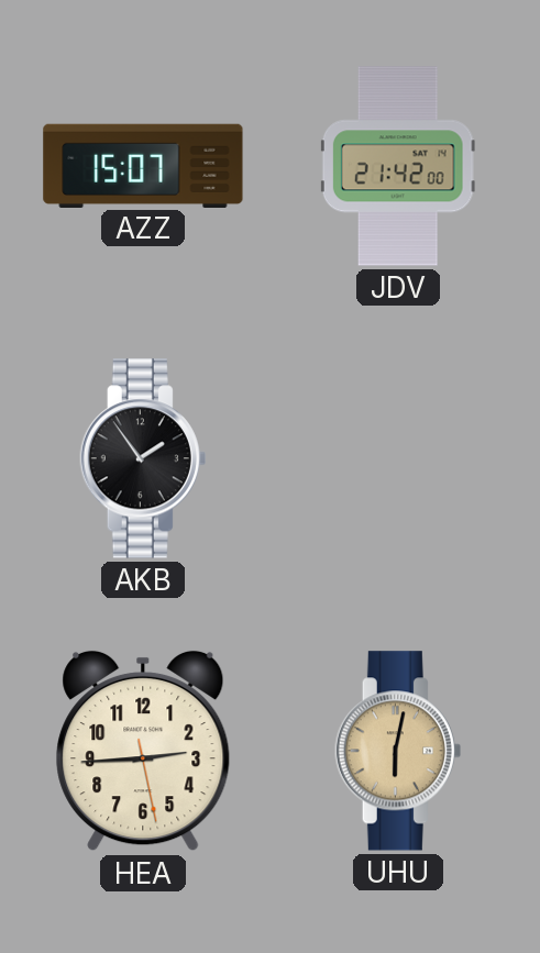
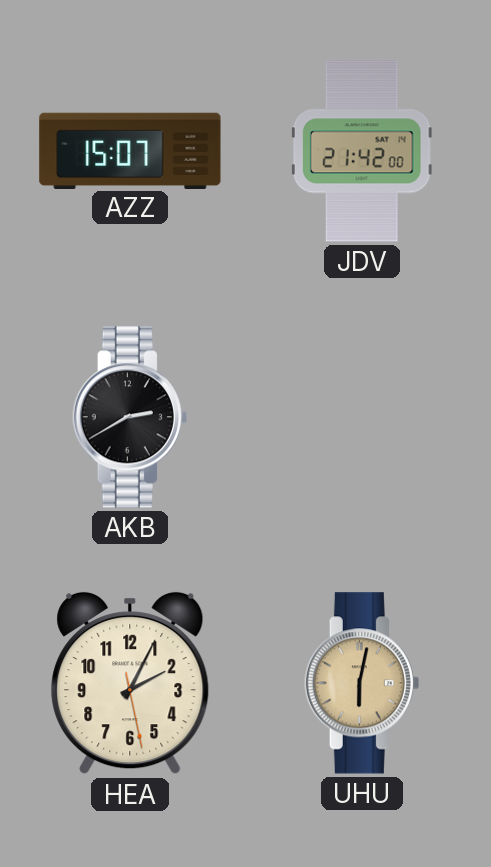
AKB: 1:54 -> 2:40
HEA: 2:44 -> 2:04
